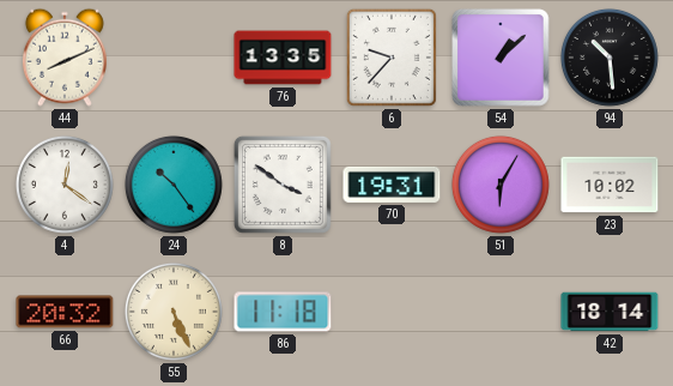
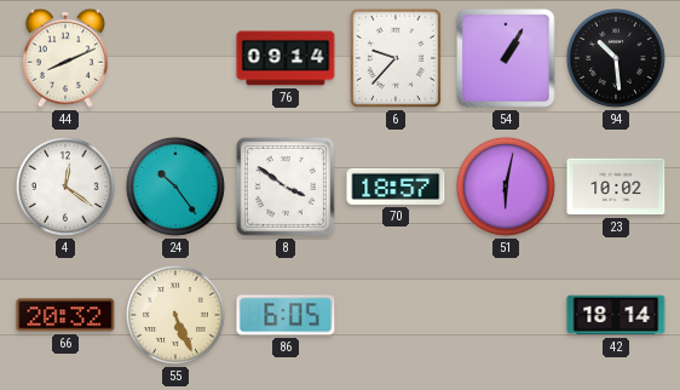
76: 13:35 -> 09:14
54: 1:08 -> 1:05
70: 19:31 -> 18:57
51: 6:05 -> 6:02
86: 11:18 -> 6:05
